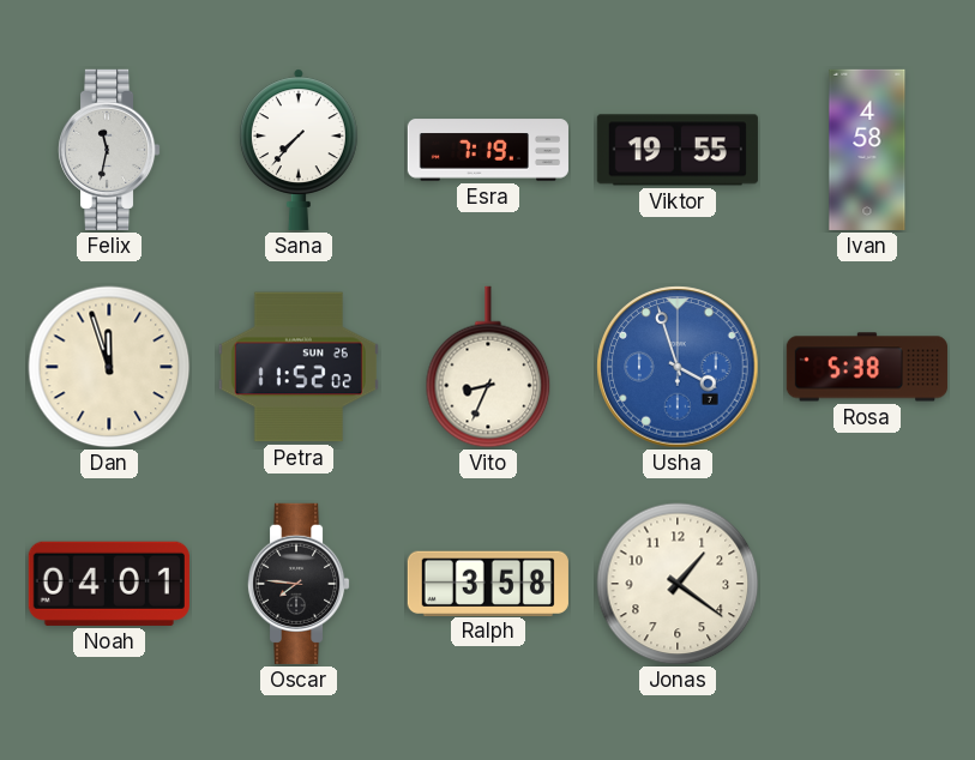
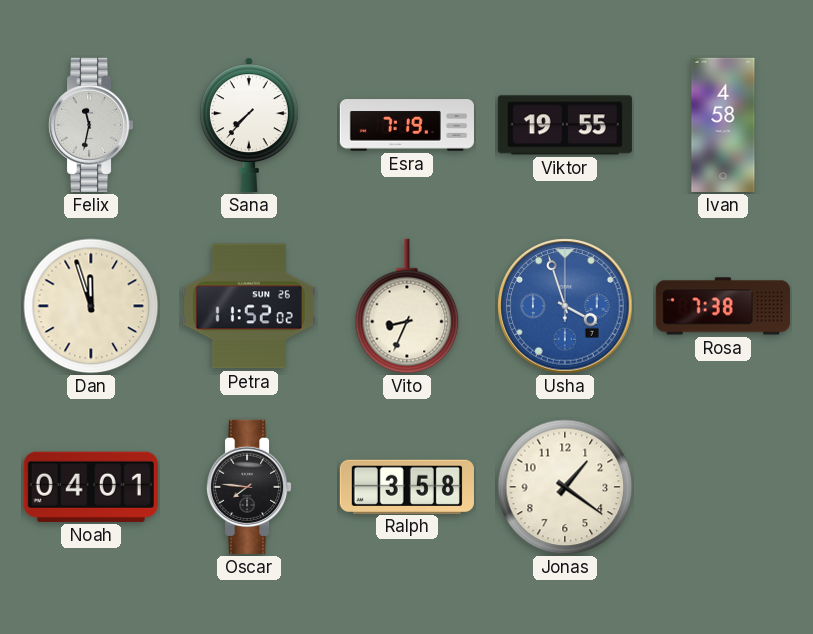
Rosa: 5:38 -> 7:38
